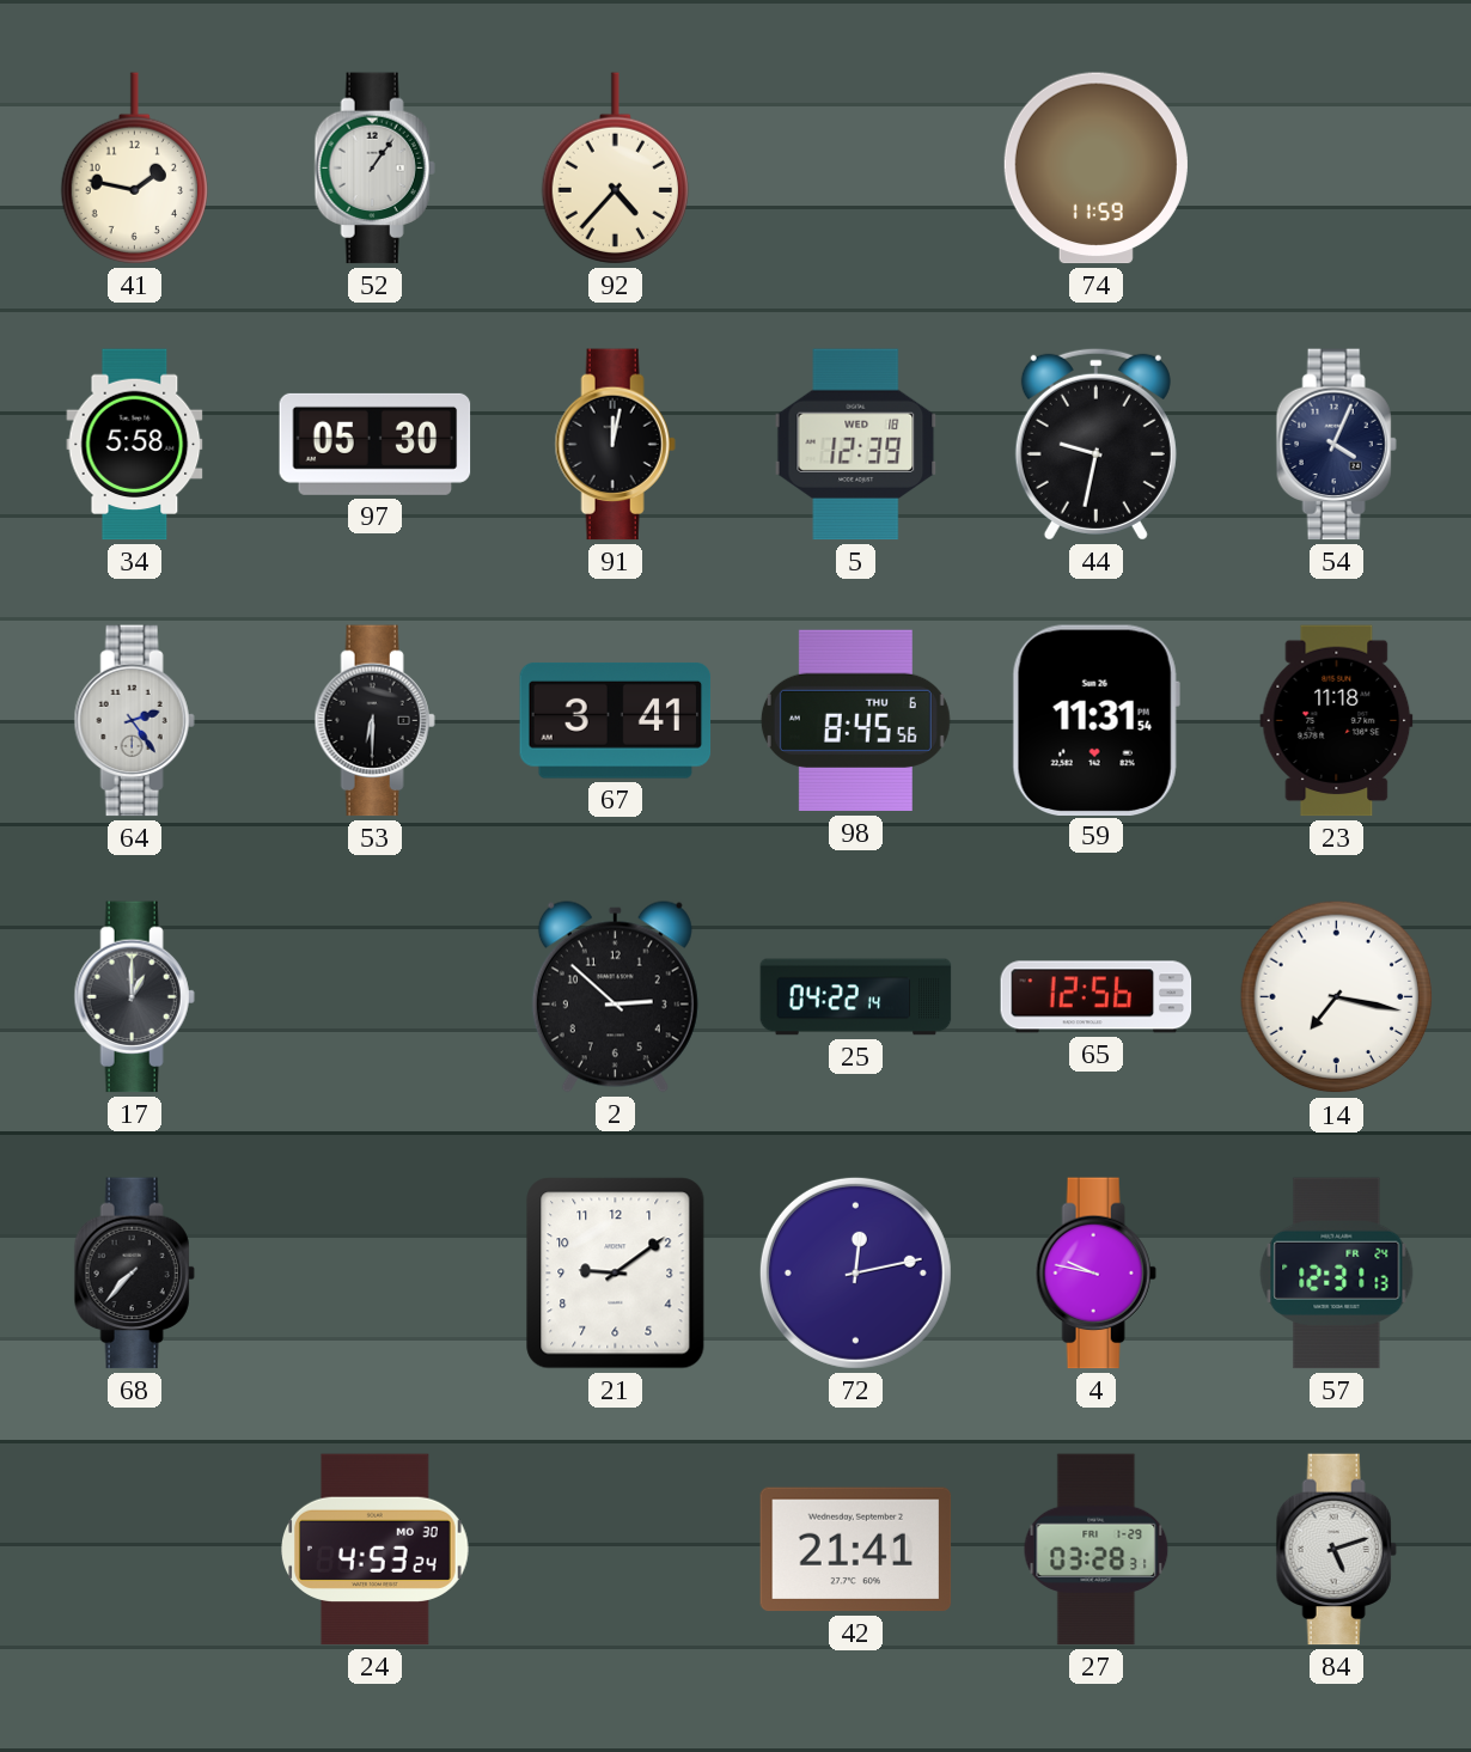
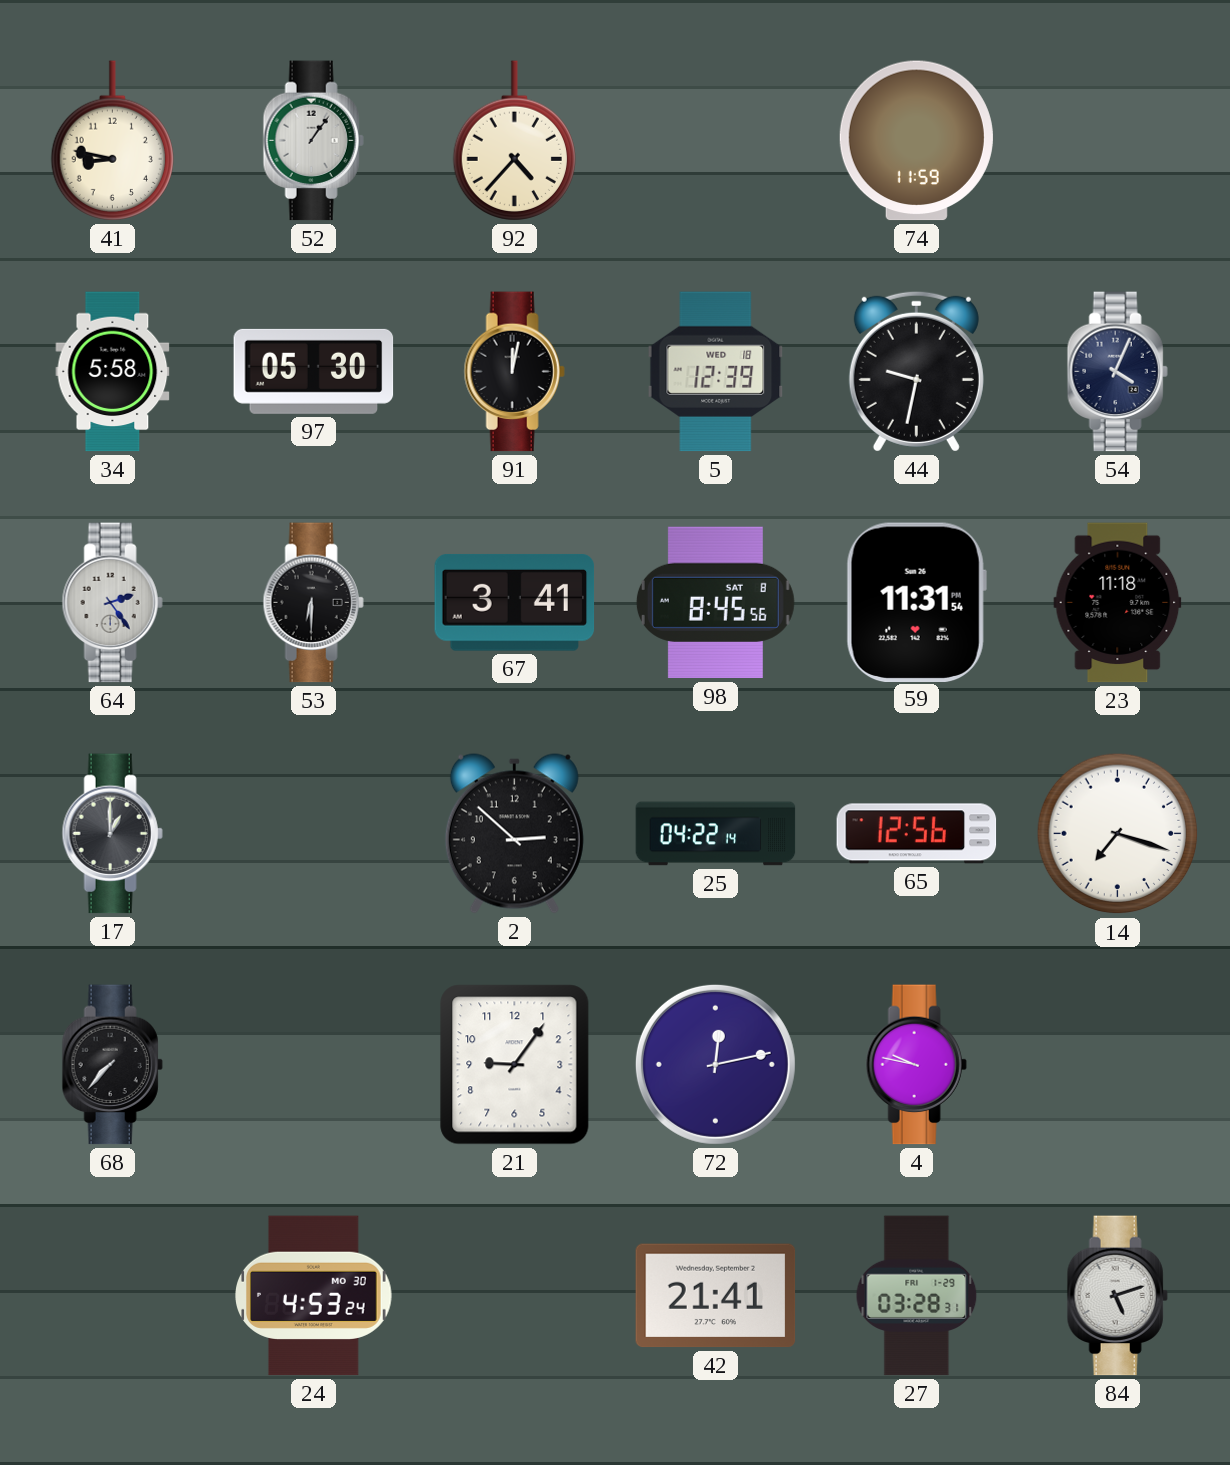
41: 1:47 -> 8:47
98 date: THU 6 -> SAT 8
14: 7:17 -> 7:18
21: 9:09 -> 9:06
57: 12:31 -> none
